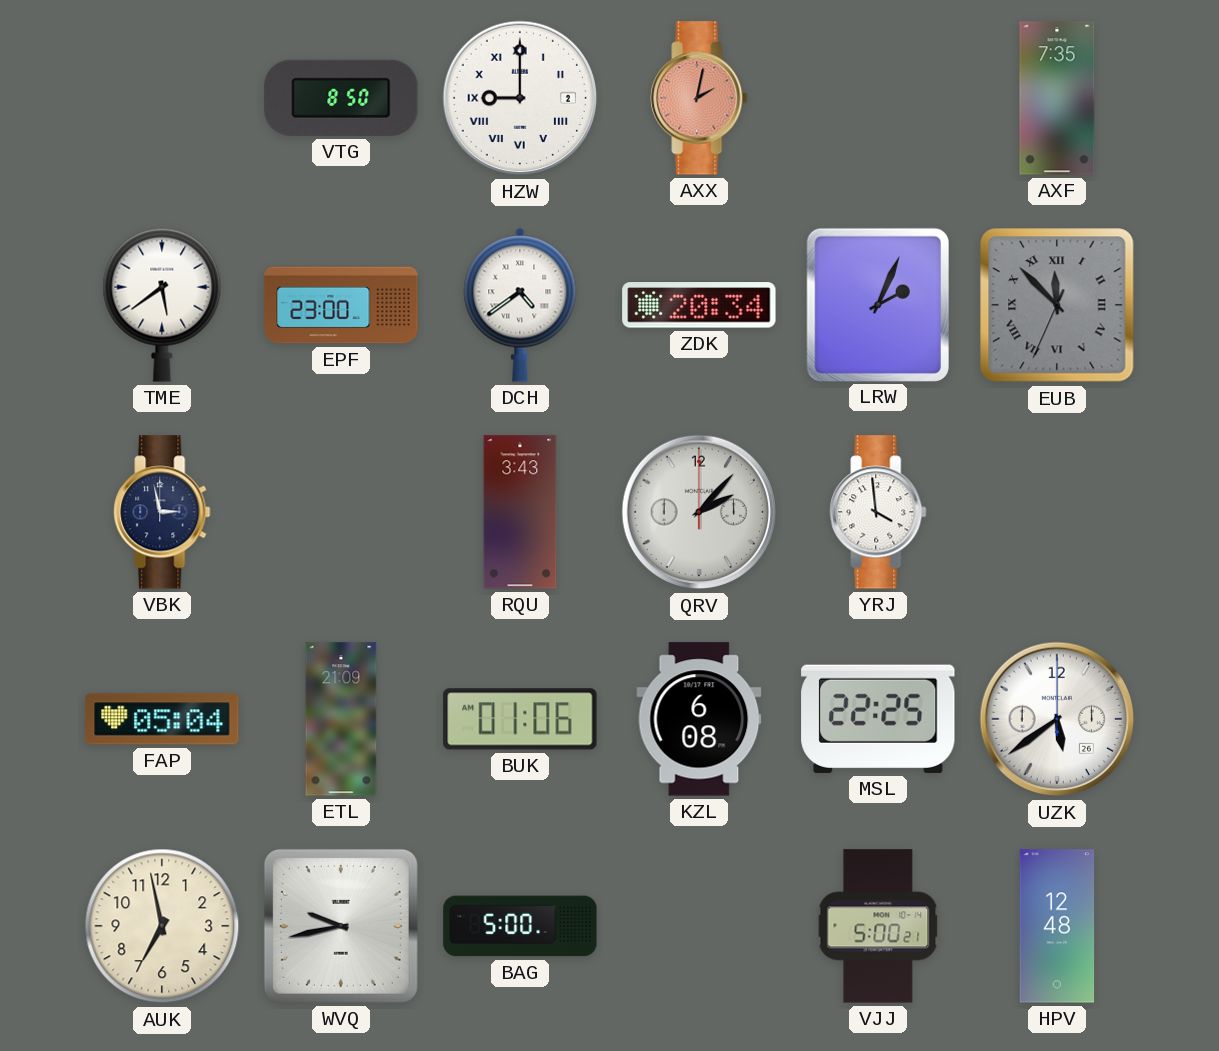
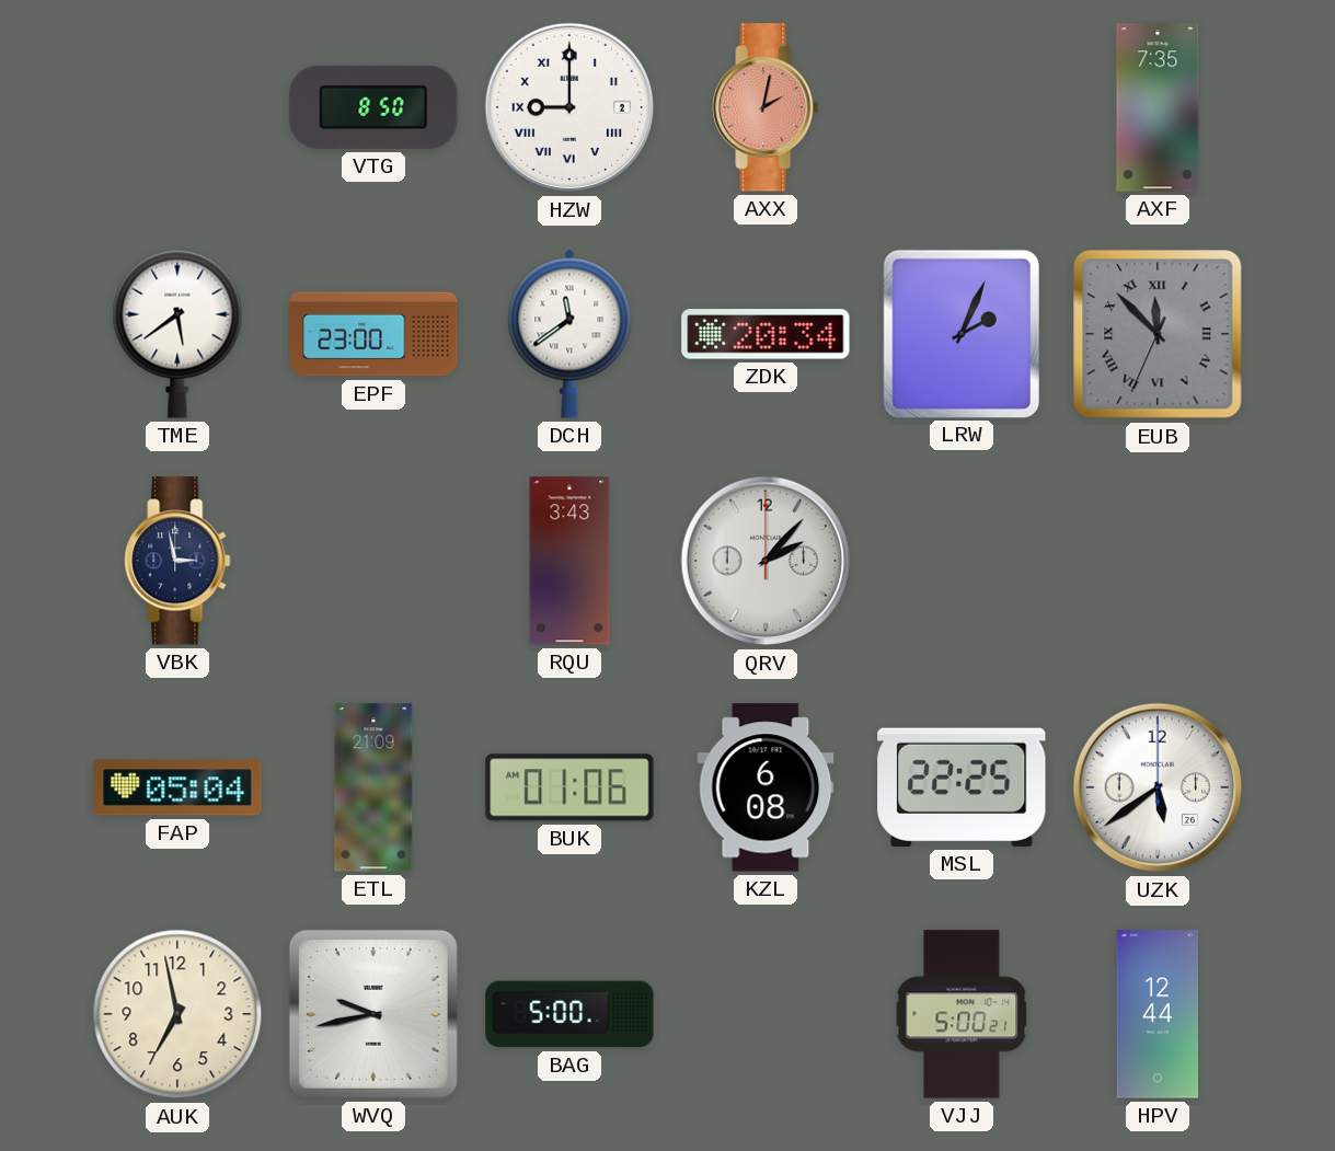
DCH: 4:39 -> 11:39
YRJ: 3:59 -> none
HPV: 12:48 -> 12:44
